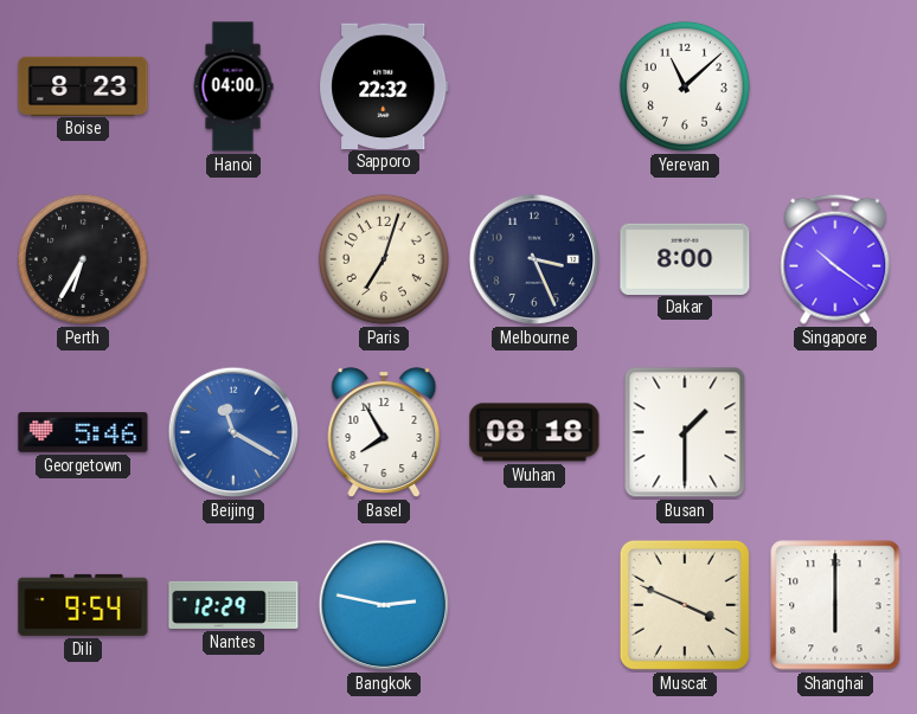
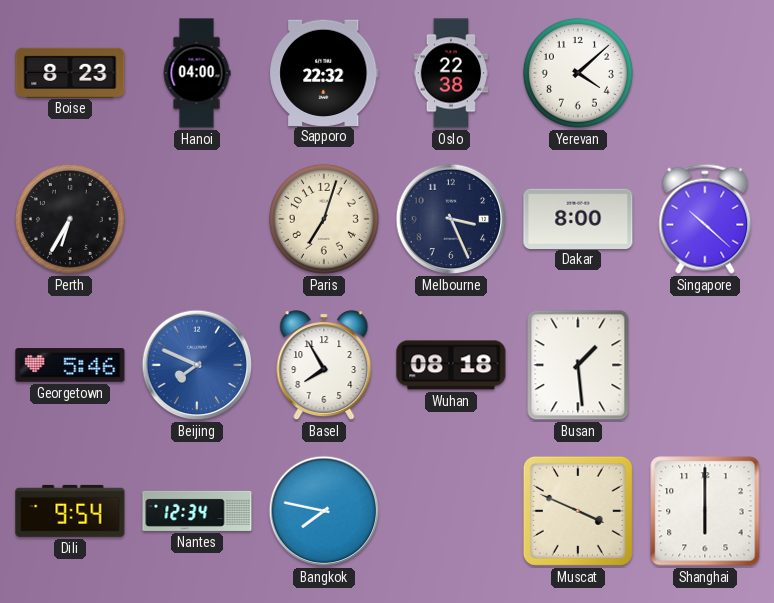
Oslo: none -> 22:38
Yerevan: 11:08 -> 4:08
Singapore: 10:21 -> 10:22
Beijing: 11:20 -> 7:49
Busan: 1:30 -> 1:29
Nantes: 12:29 -> 12:34
Bangkok: 2:47 -> 7:47
